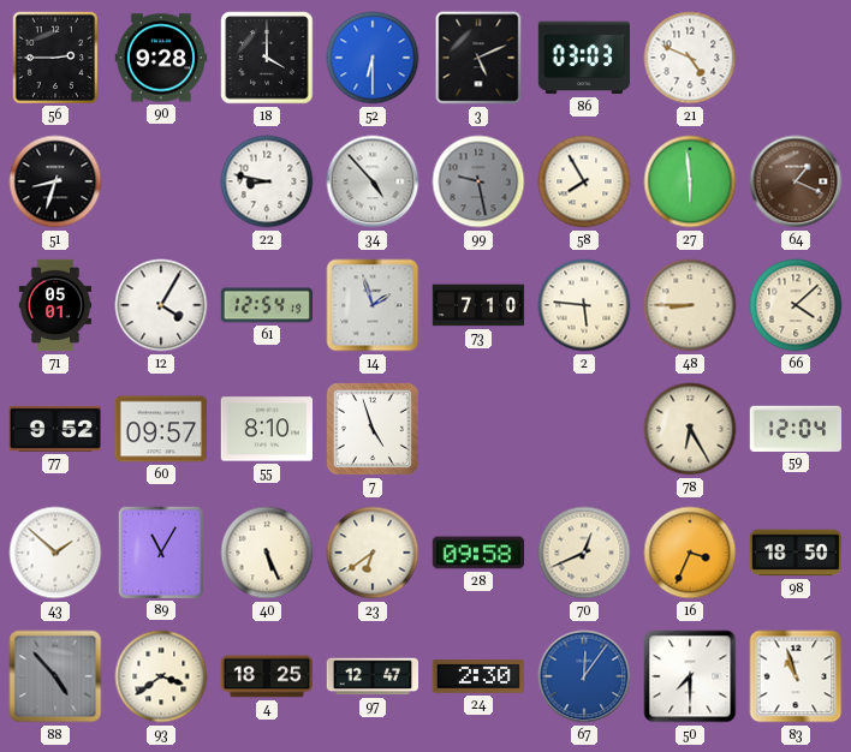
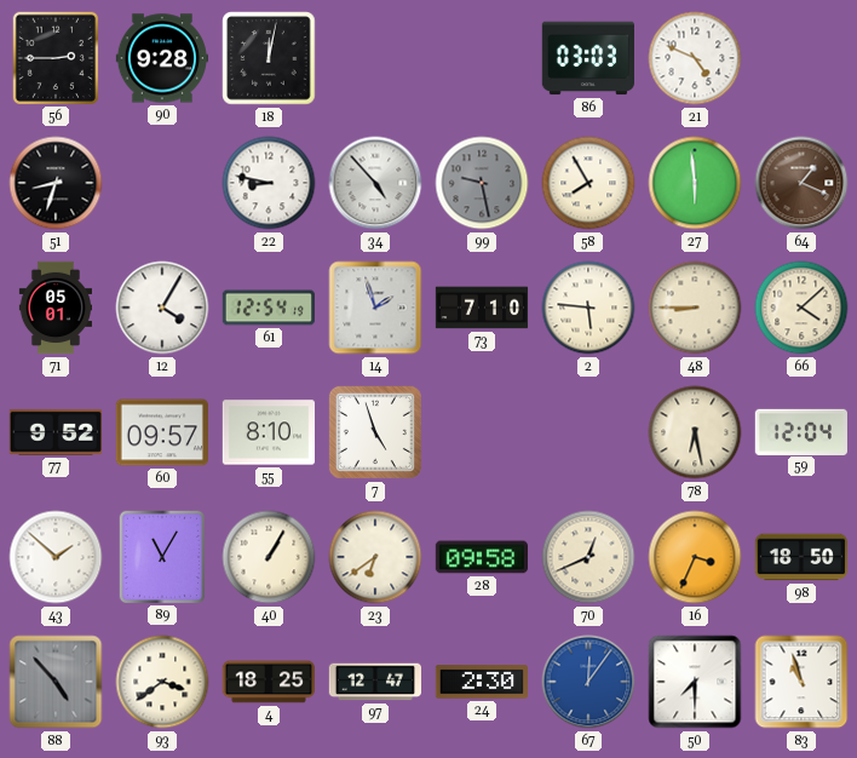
18: 4:00 -> 12:02
52: 6:30 -> none
3: 5:11 -> none
78: 6:25 -> 6:28
40: 5:26 -> 1:05
